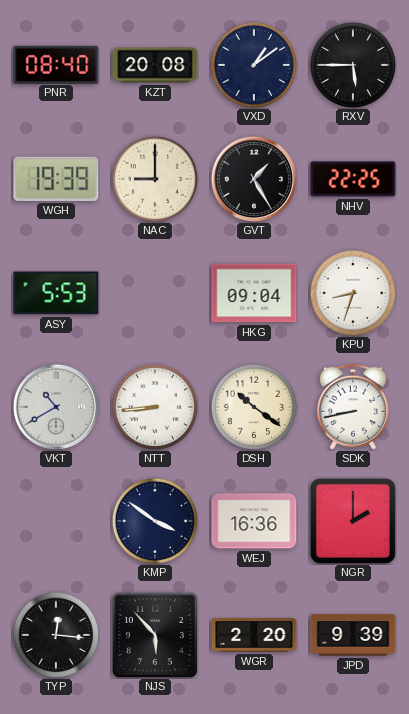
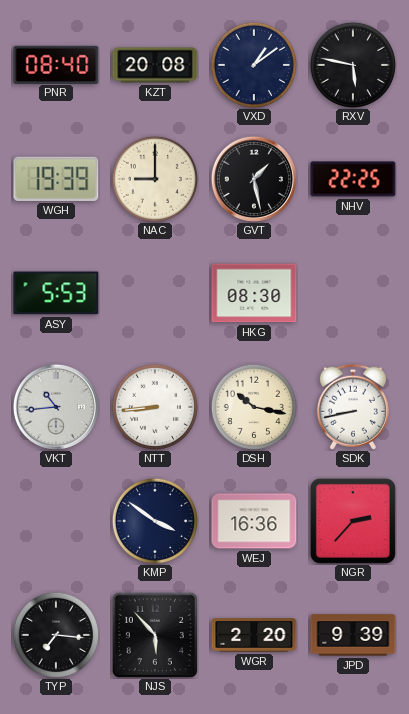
RXV: 5:45 -> 5:47
GVT: 1:25 -> 1:28
HKG: 09:04 -> 08:30
KPU: 8:33 -> none
VKT: 10:40 -> 10:44
DSH: 10:21 -> 10:17
NGR: 2:00 -> 2:37
TYP: 12:16 -> 7:16
